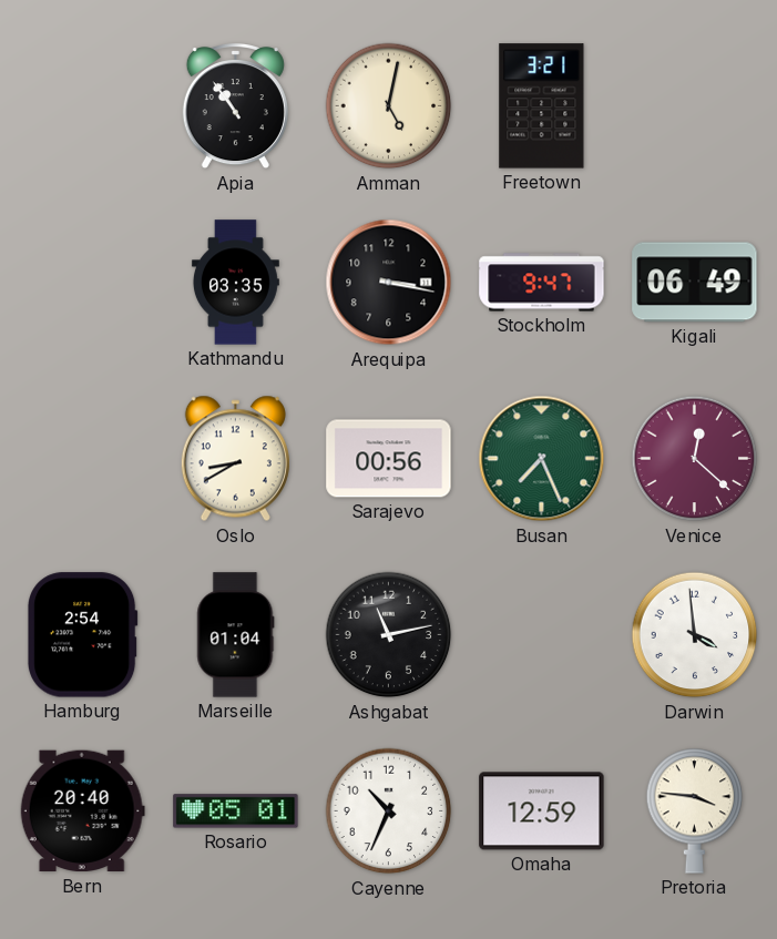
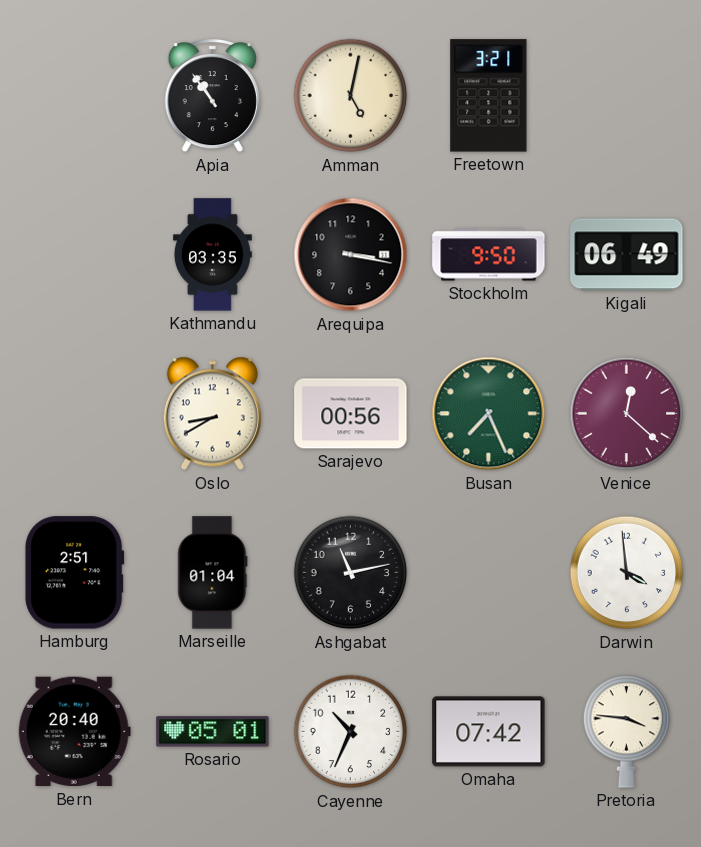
Stockholm: 9:47 -> 9:50
Hamburg: 2:54 -> 2:51
Omaha: 12:59 -> 07:42
